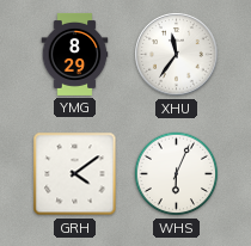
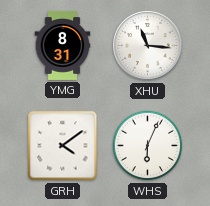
YMG: 8:29 -> 8:31
XHU: 11:36 -> 11:16
